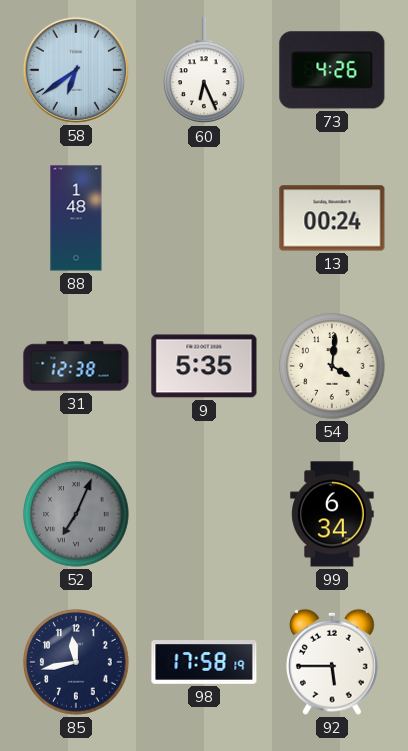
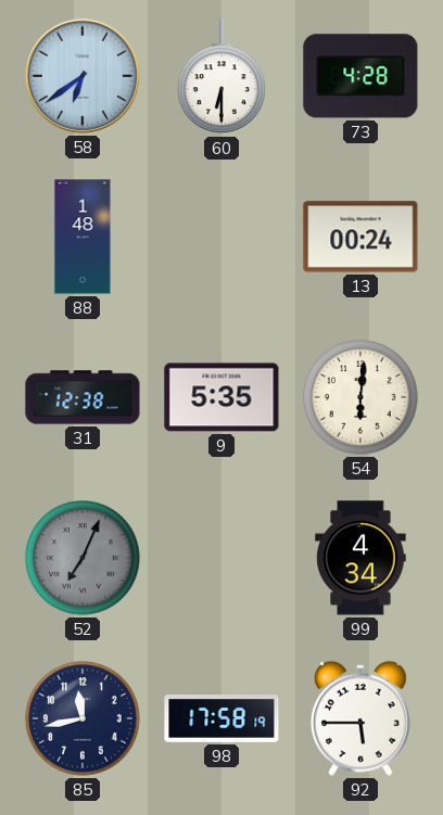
60: 6:26 -> 6:30
73: 4:26 -> 4:28
54: 4:01 -> 6:01
99: 6:34 -> 4:34
